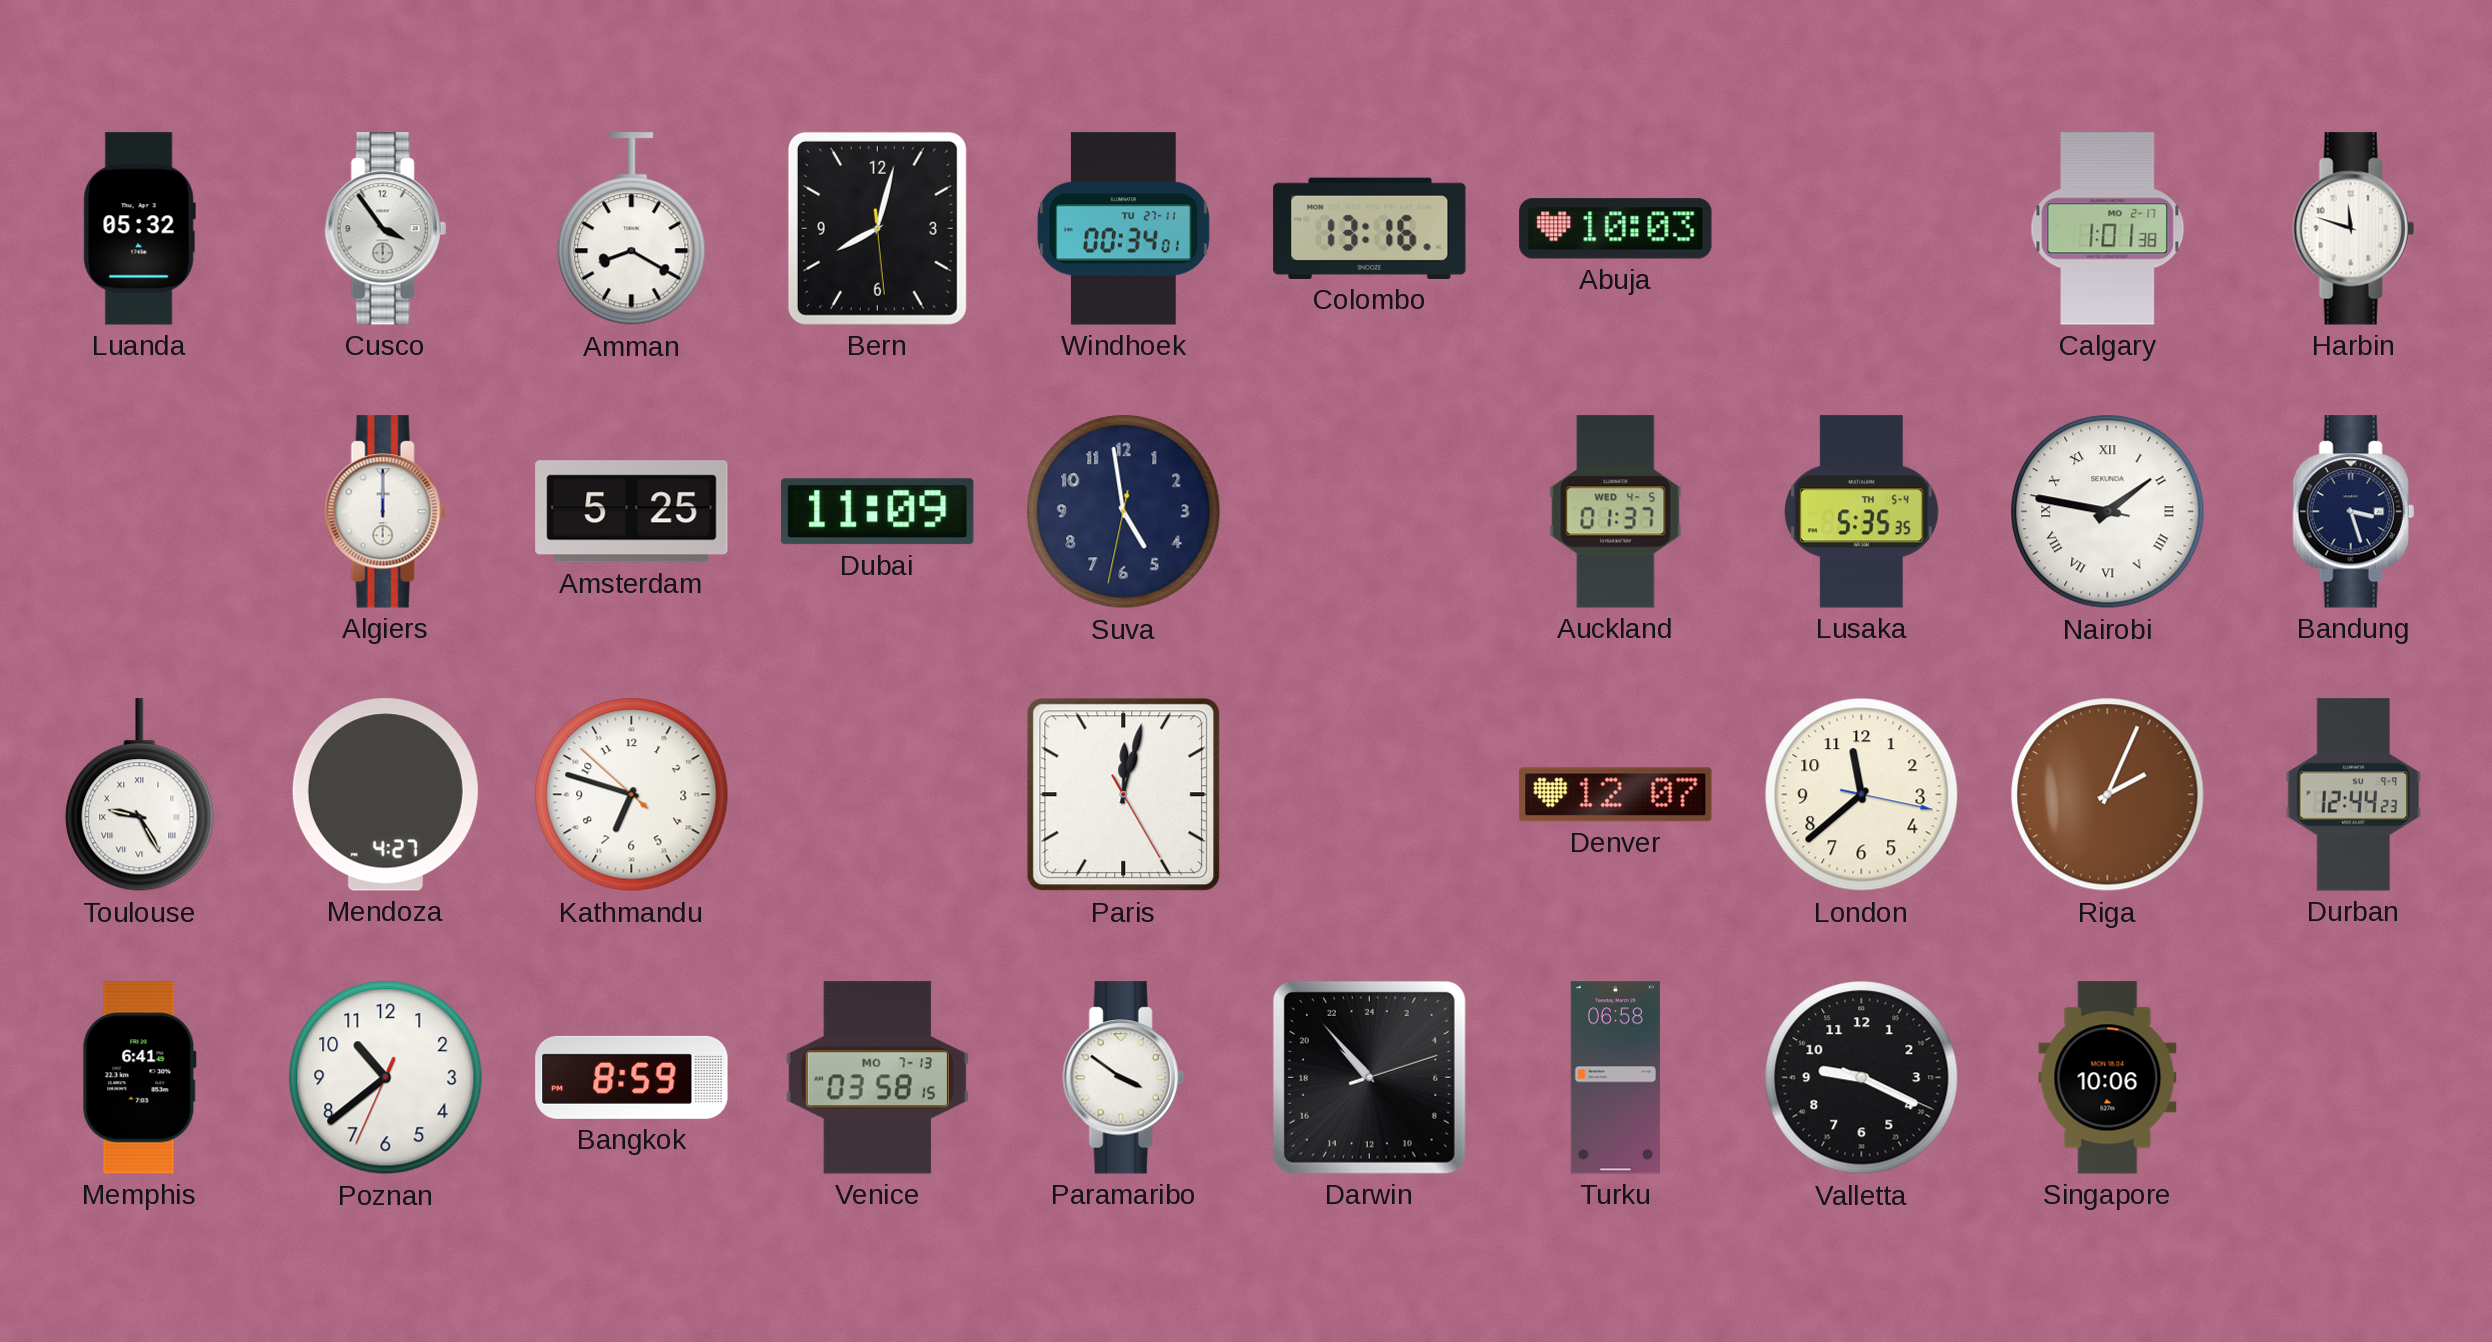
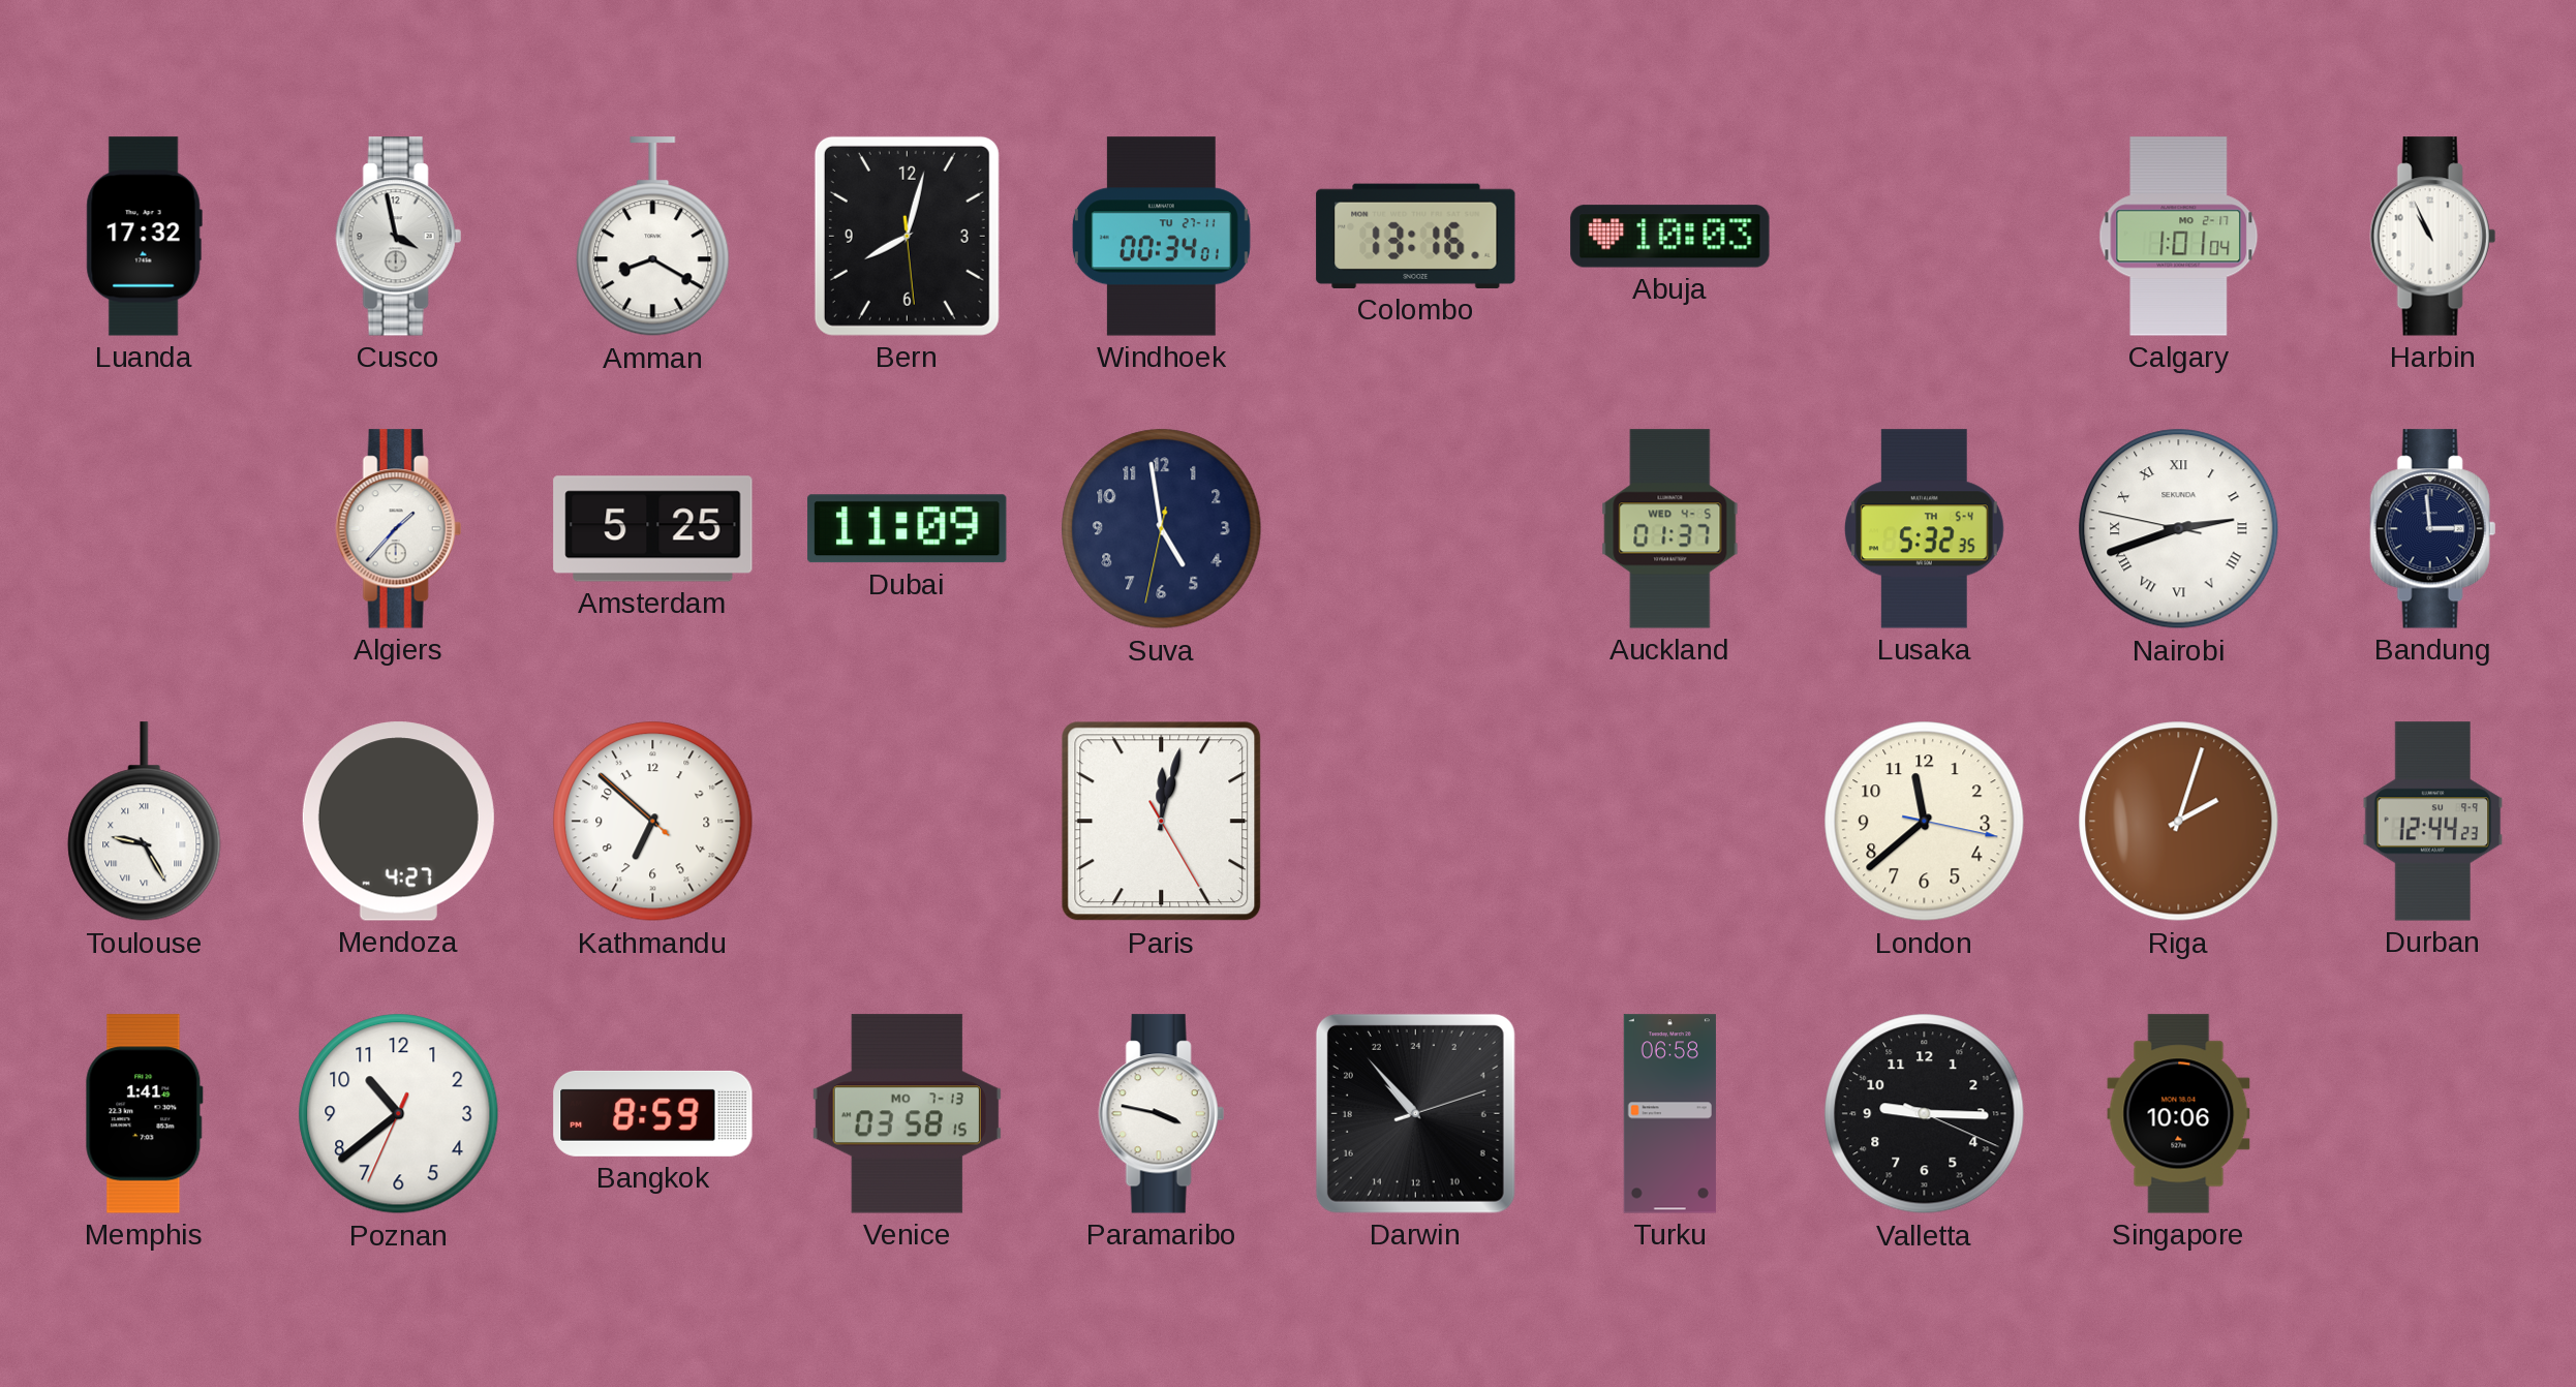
Luanda: 05:32 -> 17:32
Cusco: 3:54 -> 3:58
Calgary: 1:01:38 -> 1:01:04
Harbin: 11:48 -> 10:56
Algiers: 12:00 -> 1:37
Lusaka: 5:35 -> 5:32
Nairobi: 1:46 -> 2:41
Bandung: 3:27 -> 2:59
Kathmandu: 6:47 -> 6:51
Denver: 12:07 -> none
Riga: 2:04 -> 2:03
Memphis: 6:41 -> 1:41
Paramaribo: 3:51 -> 3:47
Valletta: 9:19 -> 9:15
